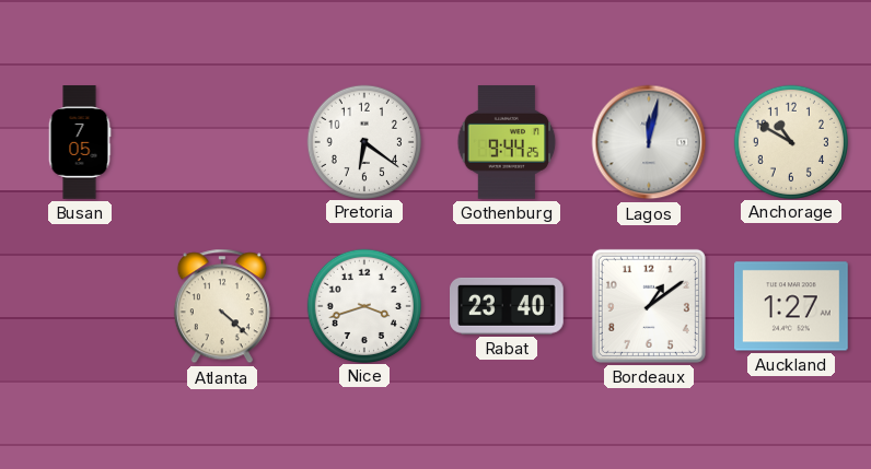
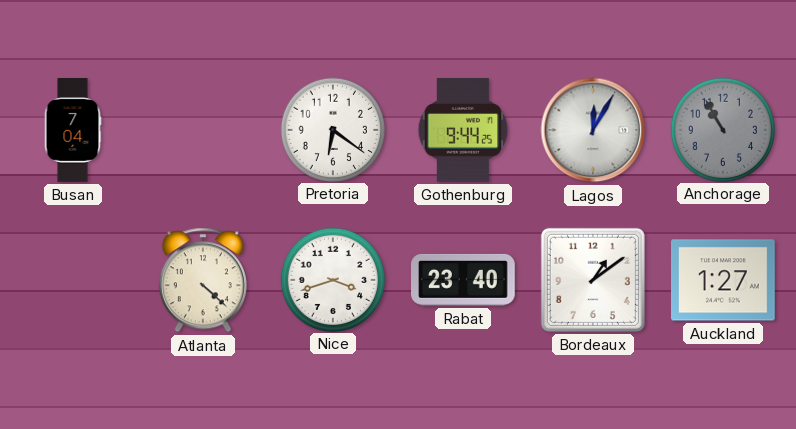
Busan: 7:05 -> 7:04
Lagos: 12:02 -> 12:05
Anchorage: 10:50 -> 10:55
Anchorage dial: cream -> grey
